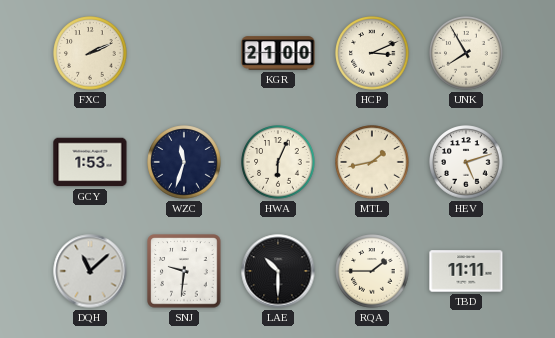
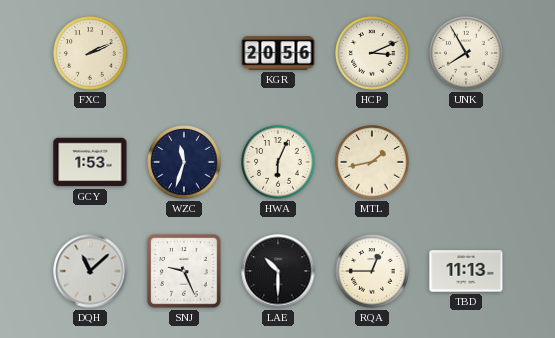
KGR: 21:00 -> 20:56
HEV: 5:12 -> none
SNJ: 9:31 -> 9:26
RQA: 1:45 -> 12:45
TBD: 11:11 -> 11:13
